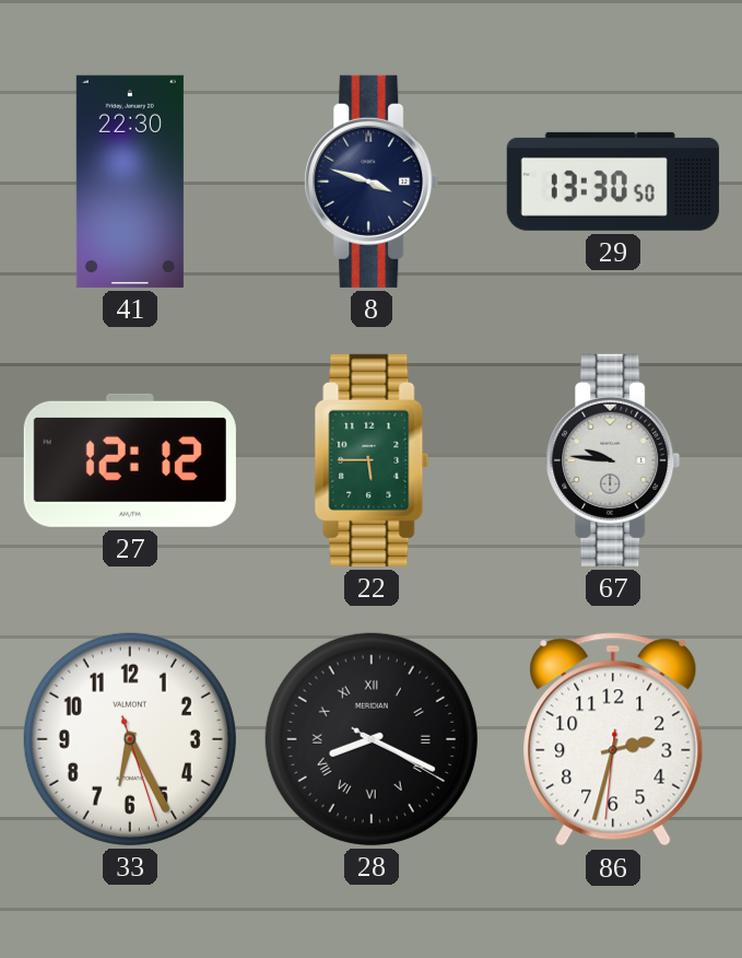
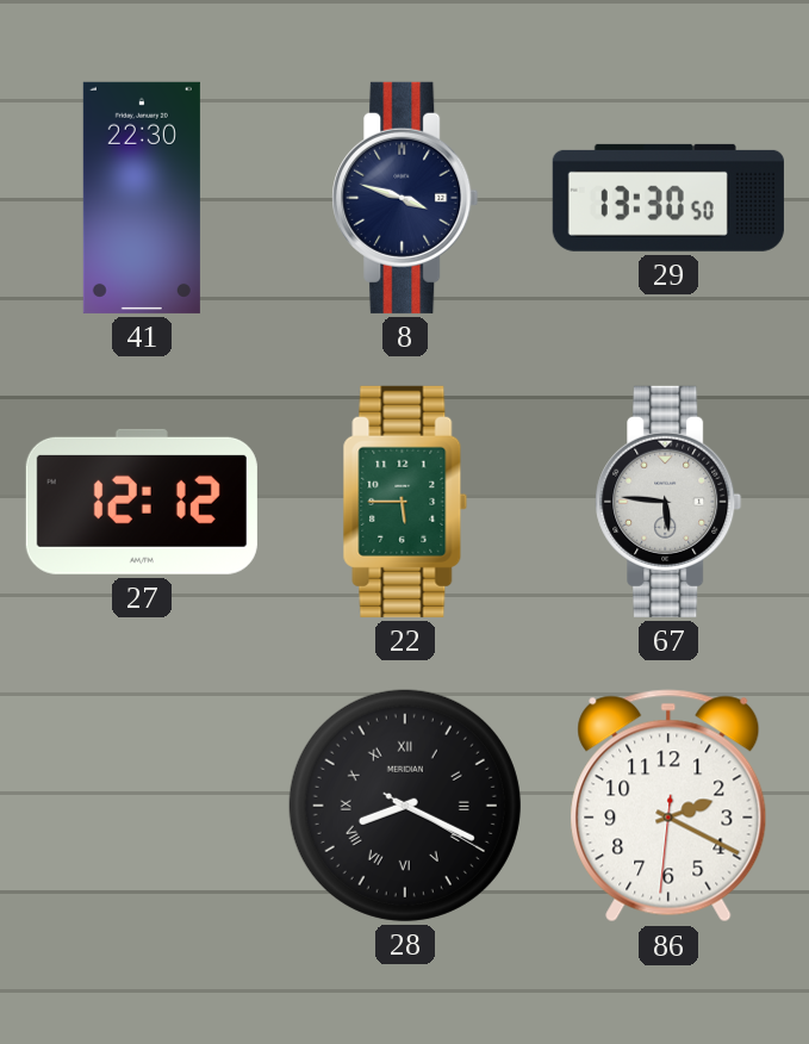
67: 9:46 -> 5:46
33: 6:25 -> none
86: 2:32 -> 2:19
